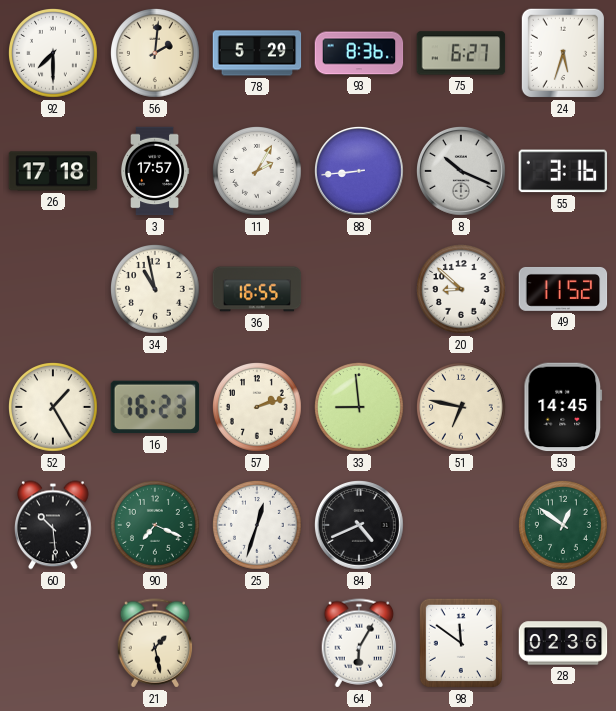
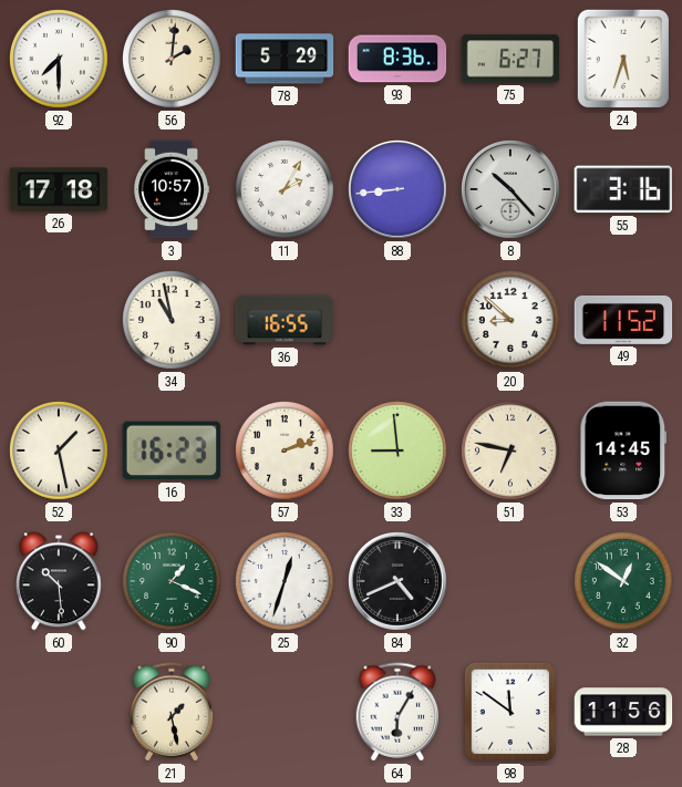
3: 17:57 -> 10:57
8: 10:19 -> 10:23
52: 1:25 -> 1:28
90: 7:19 -> 1:19
28: 02:36 -> 11:56
